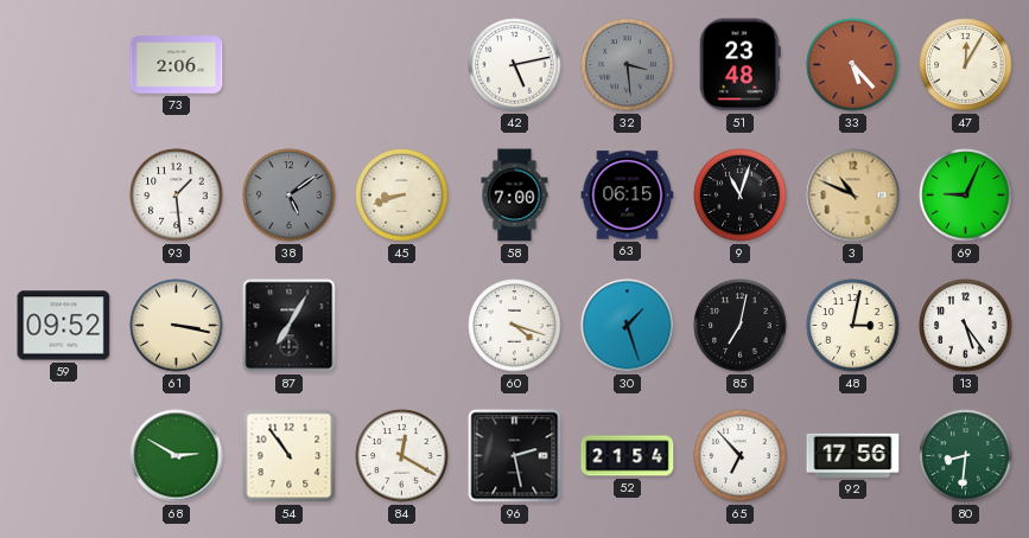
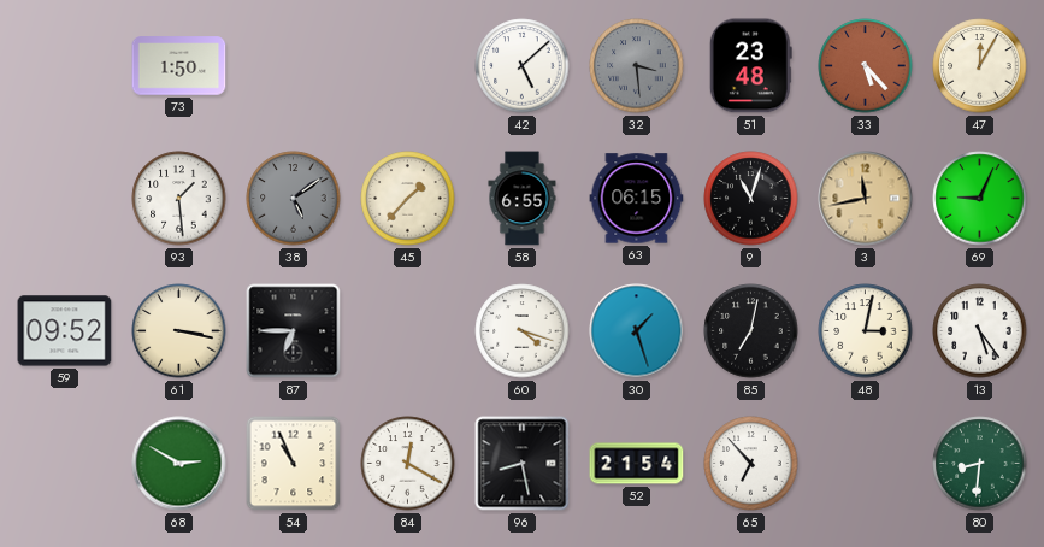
73: 2:06 -> 1:50
42: 5:13 -> 5:08
45: 8:42 -> 1:37
58: 7:00 -> 6:55
3: 10:49 -> 11:43
87: 7:05 -> 6:45
54: 10:54 -> 10:56
96: 2:28 -> 8:28
92: 17:56 -> none
